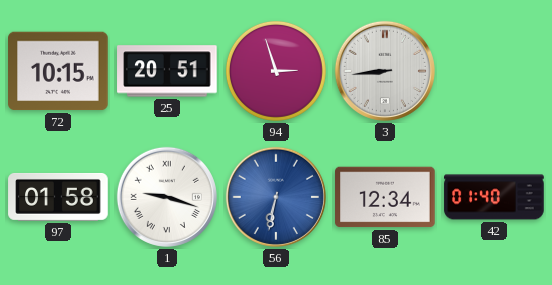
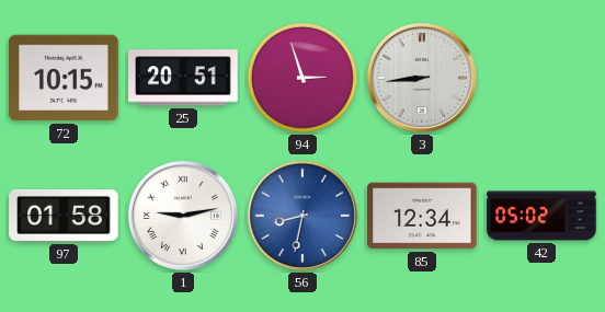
1: 9:18 -> 9:13
56: 6:32 -> 8:32
42: 01:40 -> 05:02
